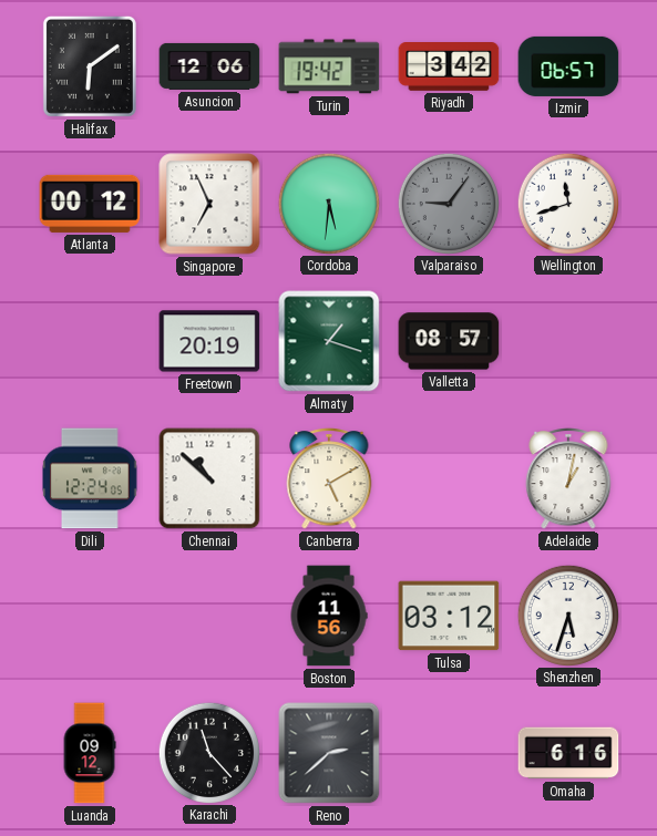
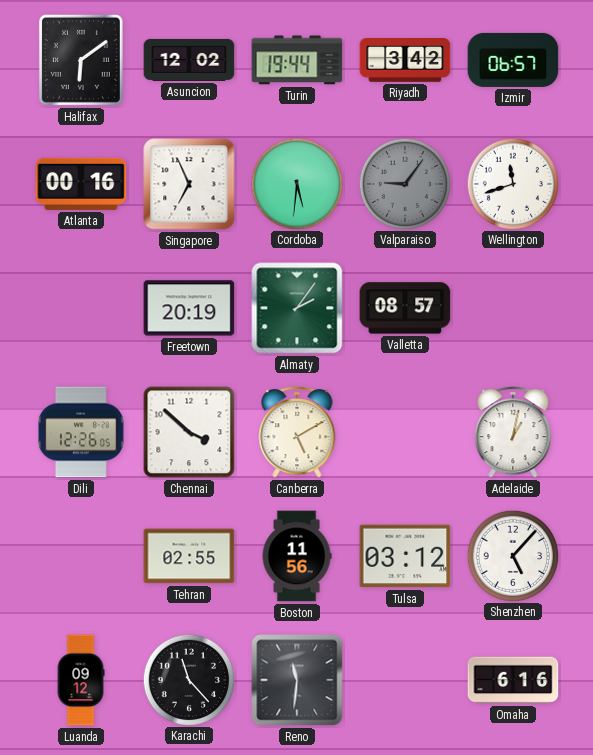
Asuncion: 12:06 -> 12:02
Turin: 19:42 -> 19:44
Atlanta: 00:12 -> 00:16
Almaty: 1:18 -> 2:06
Dili: 12:24 -> 12:26
Chennai: 10:52 -> 3:52
Tehran: none -> 02:55
Shenzhen: 5:33 -> 5:07
Reno: 2:38 -> 11:31
